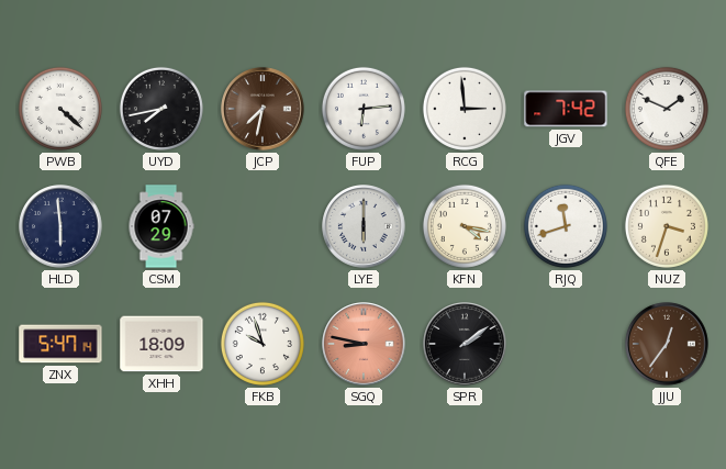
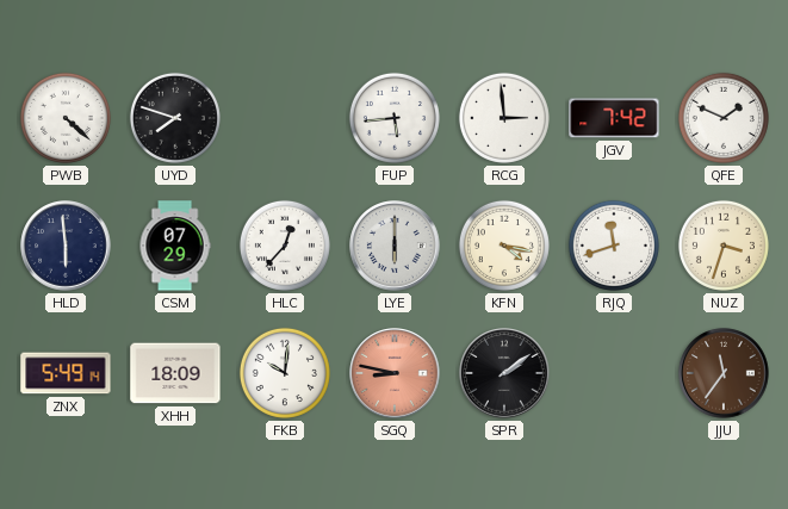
UYD: 7:43 -> 7:48
JCP: 7:32 -> none
FUP: 6:14 -> 5:44
HLC: none -> 12:37
ZNX: 5:47 -> 5:49
FKB: 9:57 -> 10:01
JJU: 12:36 -> 11:36
